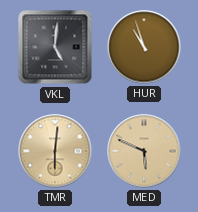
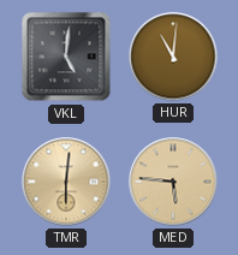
HUR: 10:57 -> 11:01
MED: 5:49 -> 5:46
